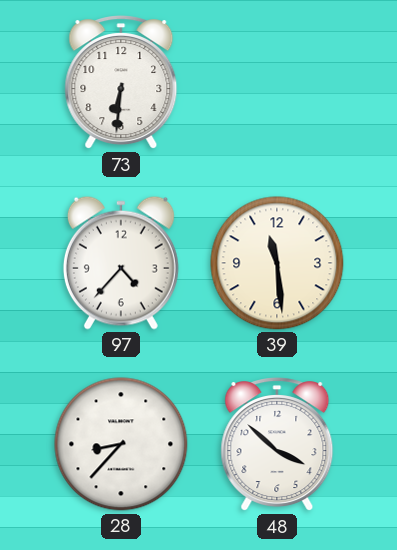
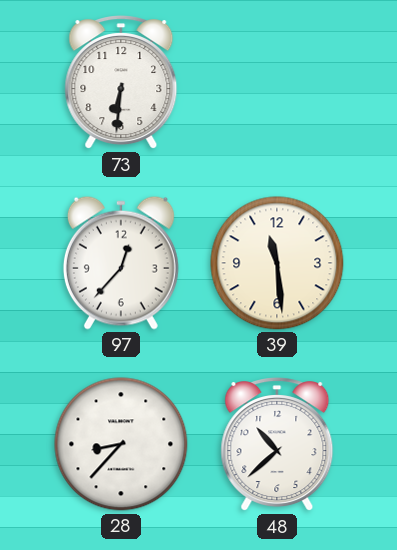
97: 4:37 -> 12:37
48: 3:52 -> 10:38
